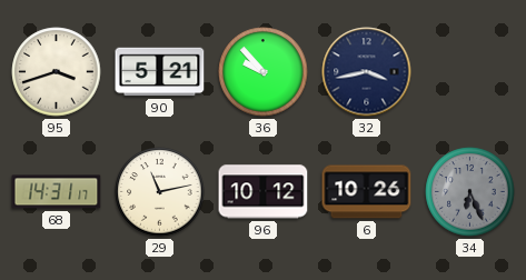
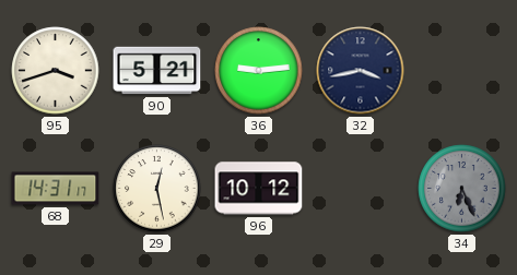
36: 9:53 -> 9:14
29: 11:13 -> 12:28
6: 10:26 -> none
